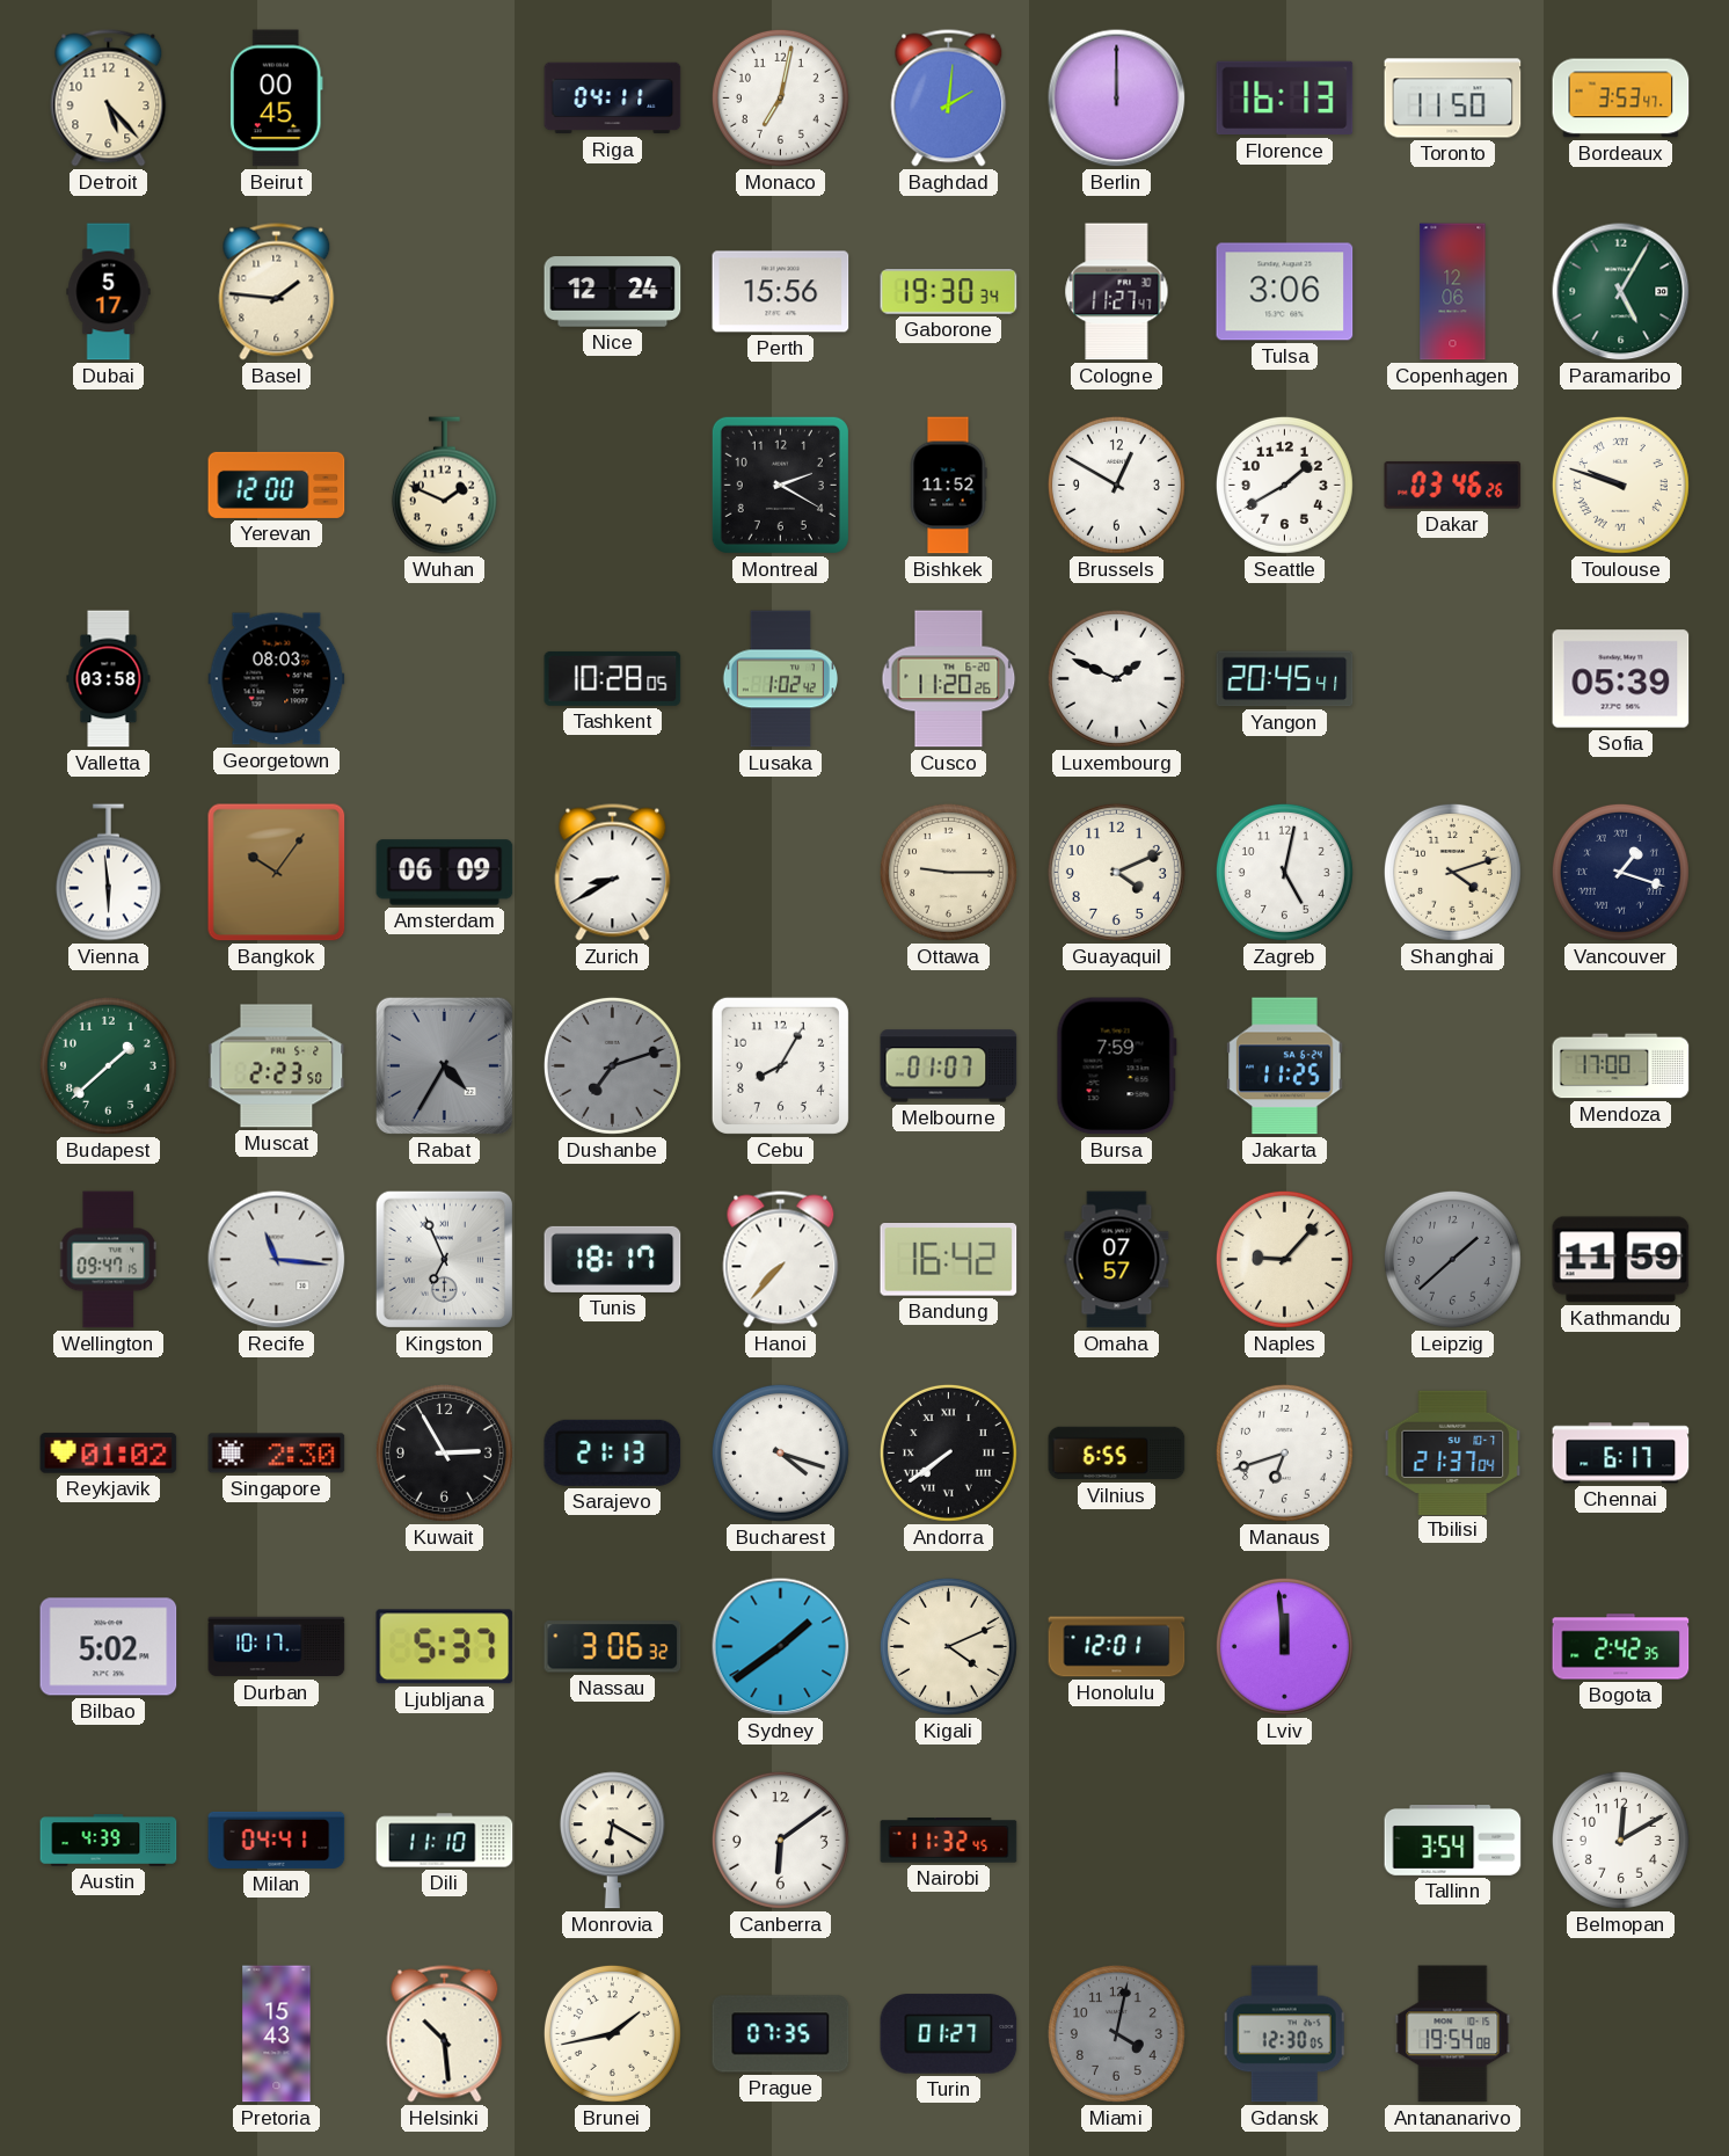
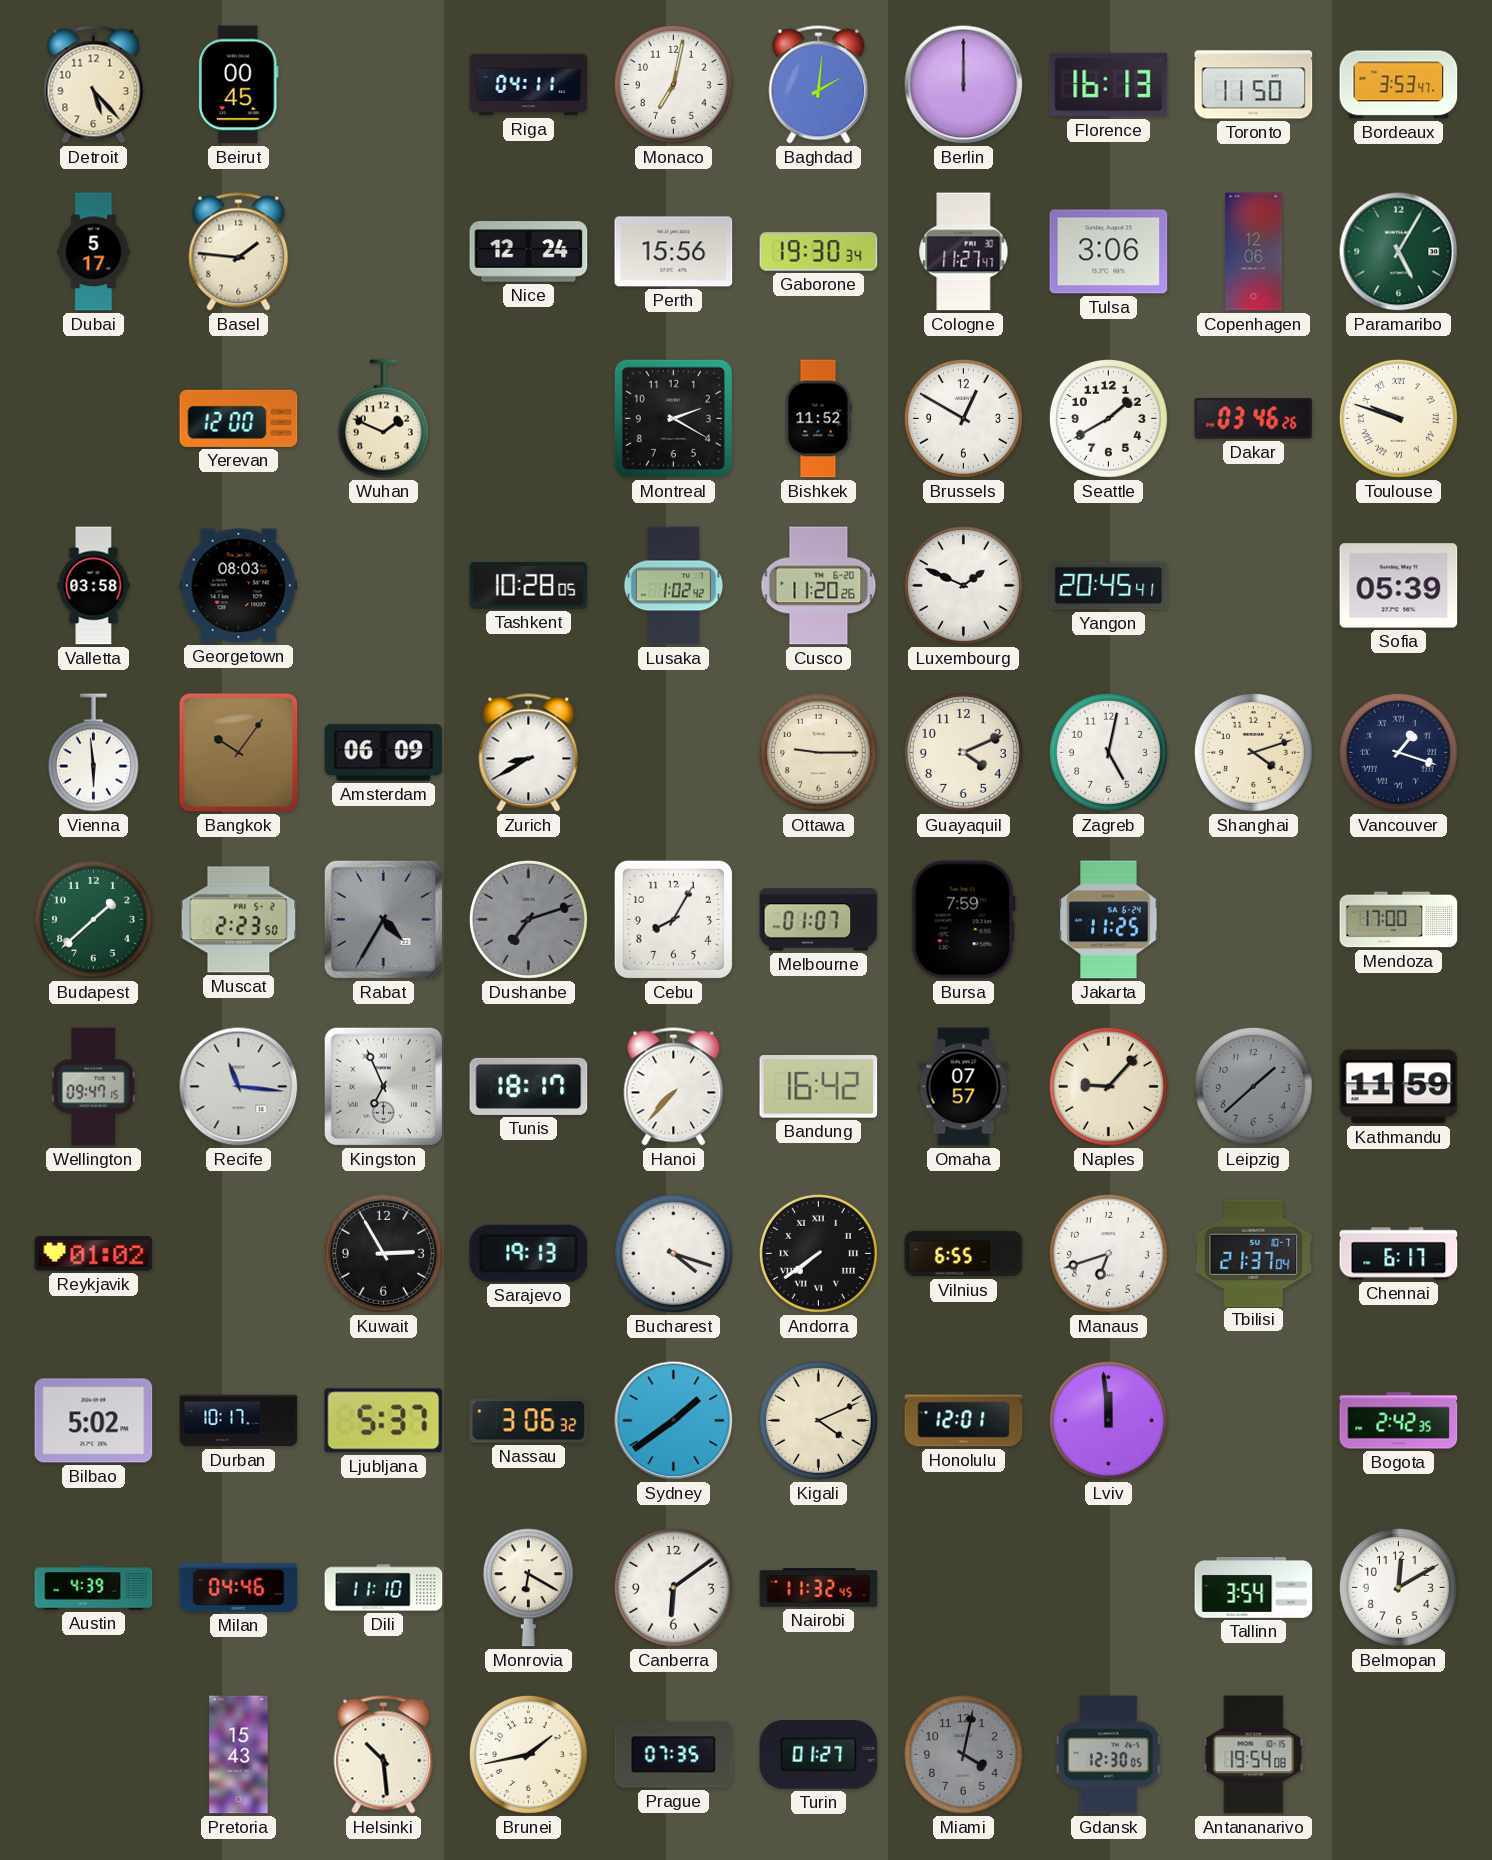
Singapore: 2:30 -> none
Sarajevo: 21:13 -> 19:13
Milan: 04:41 -> 04:46
